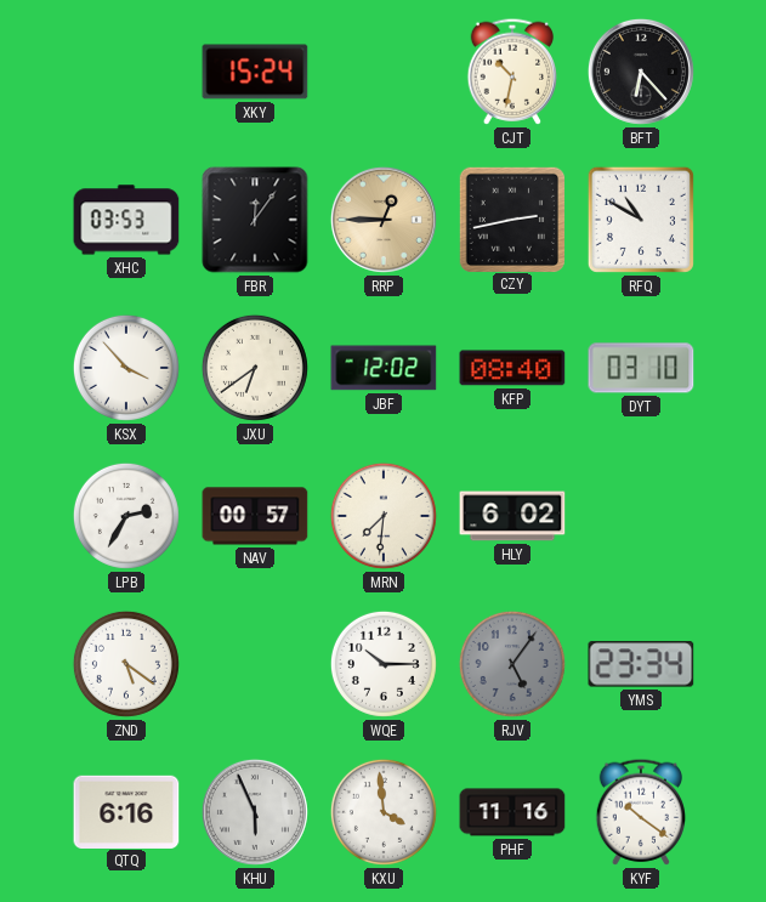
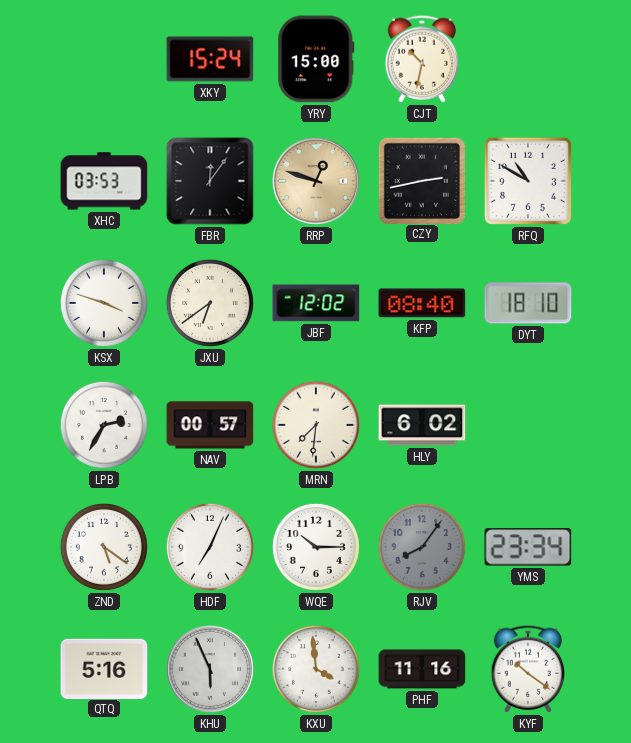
YRY: none -> 15:00
BFT: 6:23 -> none
RRP: 12:45 -> 12:48
KSX: 3:53 -> 3:48
DYT: 03:10 -> 18:10
HDF: none -> 7:04
RJV: 5:06 -> 8:06
QTQ: 6:16 -> 5:16
